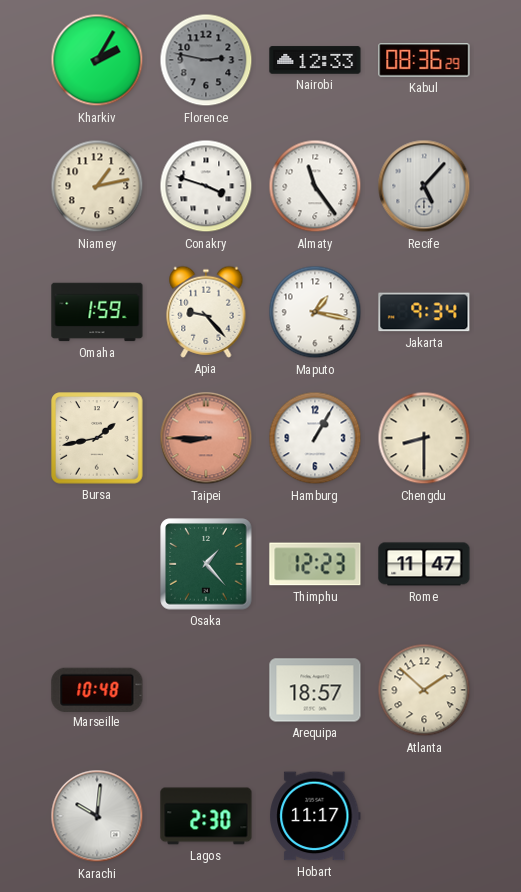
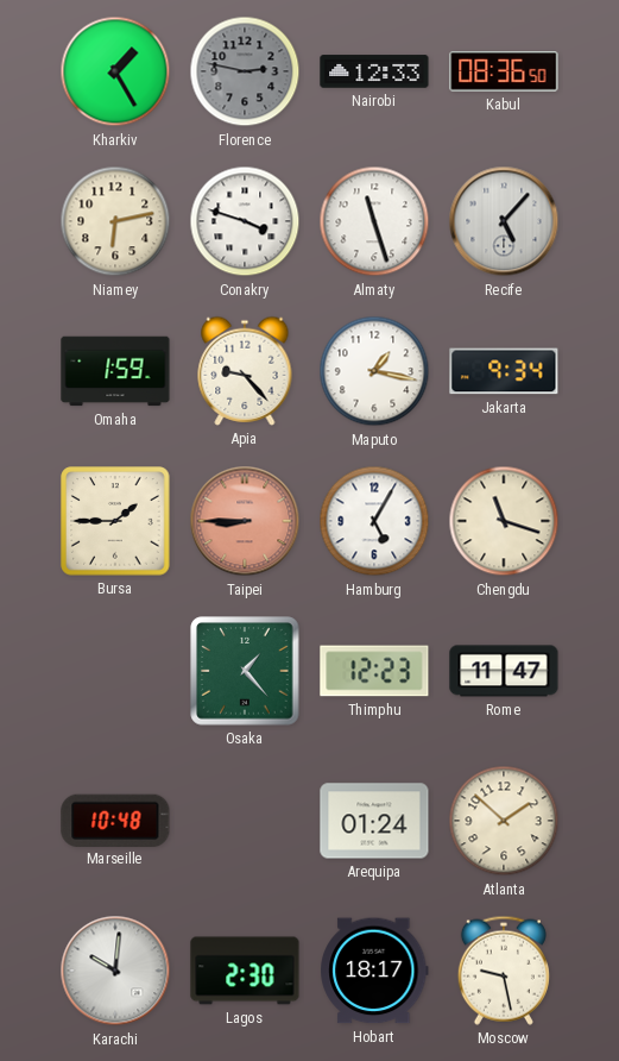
Kharkiv: 2:05 -> 1:25
Kabul: 08:36:29 -> 08:36:50
Niamey: 1:13 -> 6:13
Almaty: 11:24 -> 11:27
Bursa: 1:43 -> 1:45
Hamburg: 1:05 -> 5:05
Chengdu: 8:30 -> 11:18
Arequipa: 18:57 -> 01:24
Hobart: 11:17 -> 18:17
Moscow: none -> 9:28
